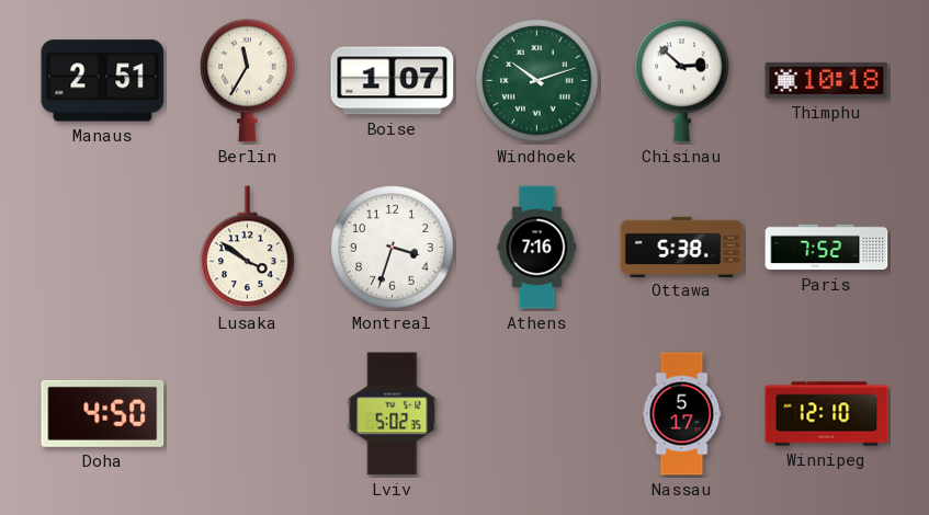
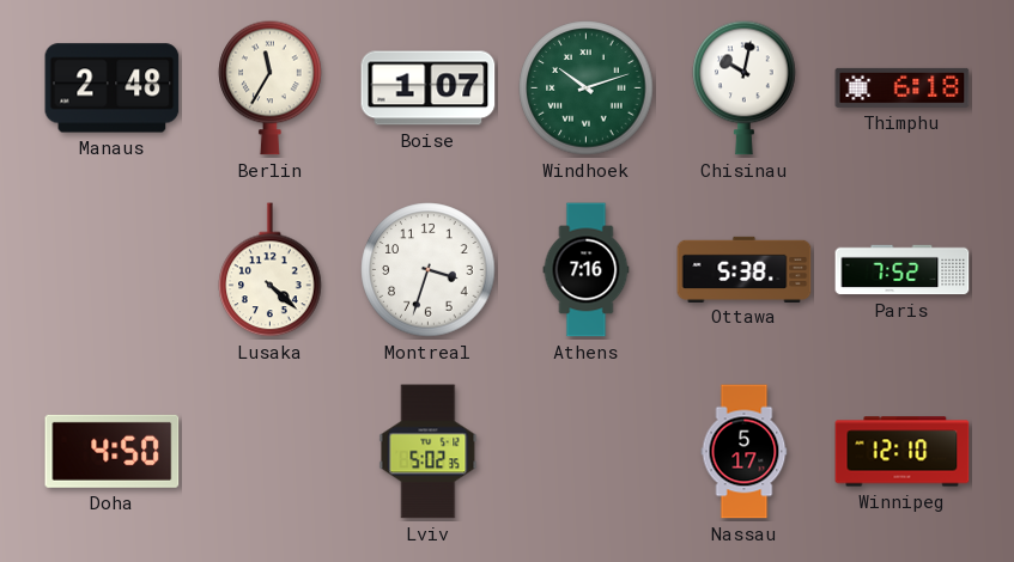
Manaus: 2:51 -> 2:48
Chisinau: 2:52 -> 10:02
Thimphu: 10:18 -> 6:18
Lusaka: 3:51 -> 4:22
